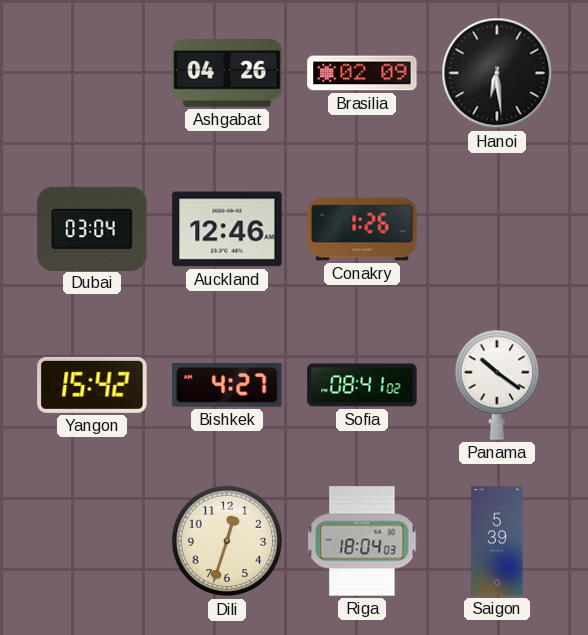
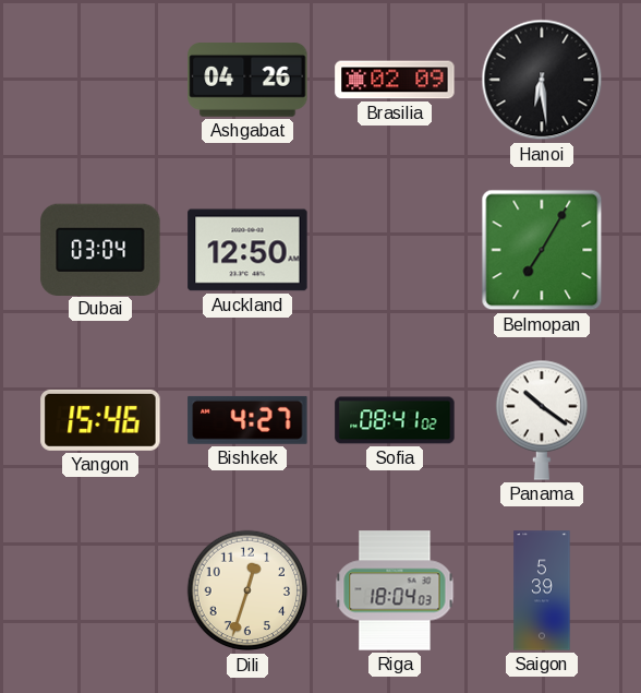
Auckland: 12:46 -> 12:50
Conakry: 1:26 -> none
Belmopan: none -> 7:05
Yangon: 15:42 -> 15:46
